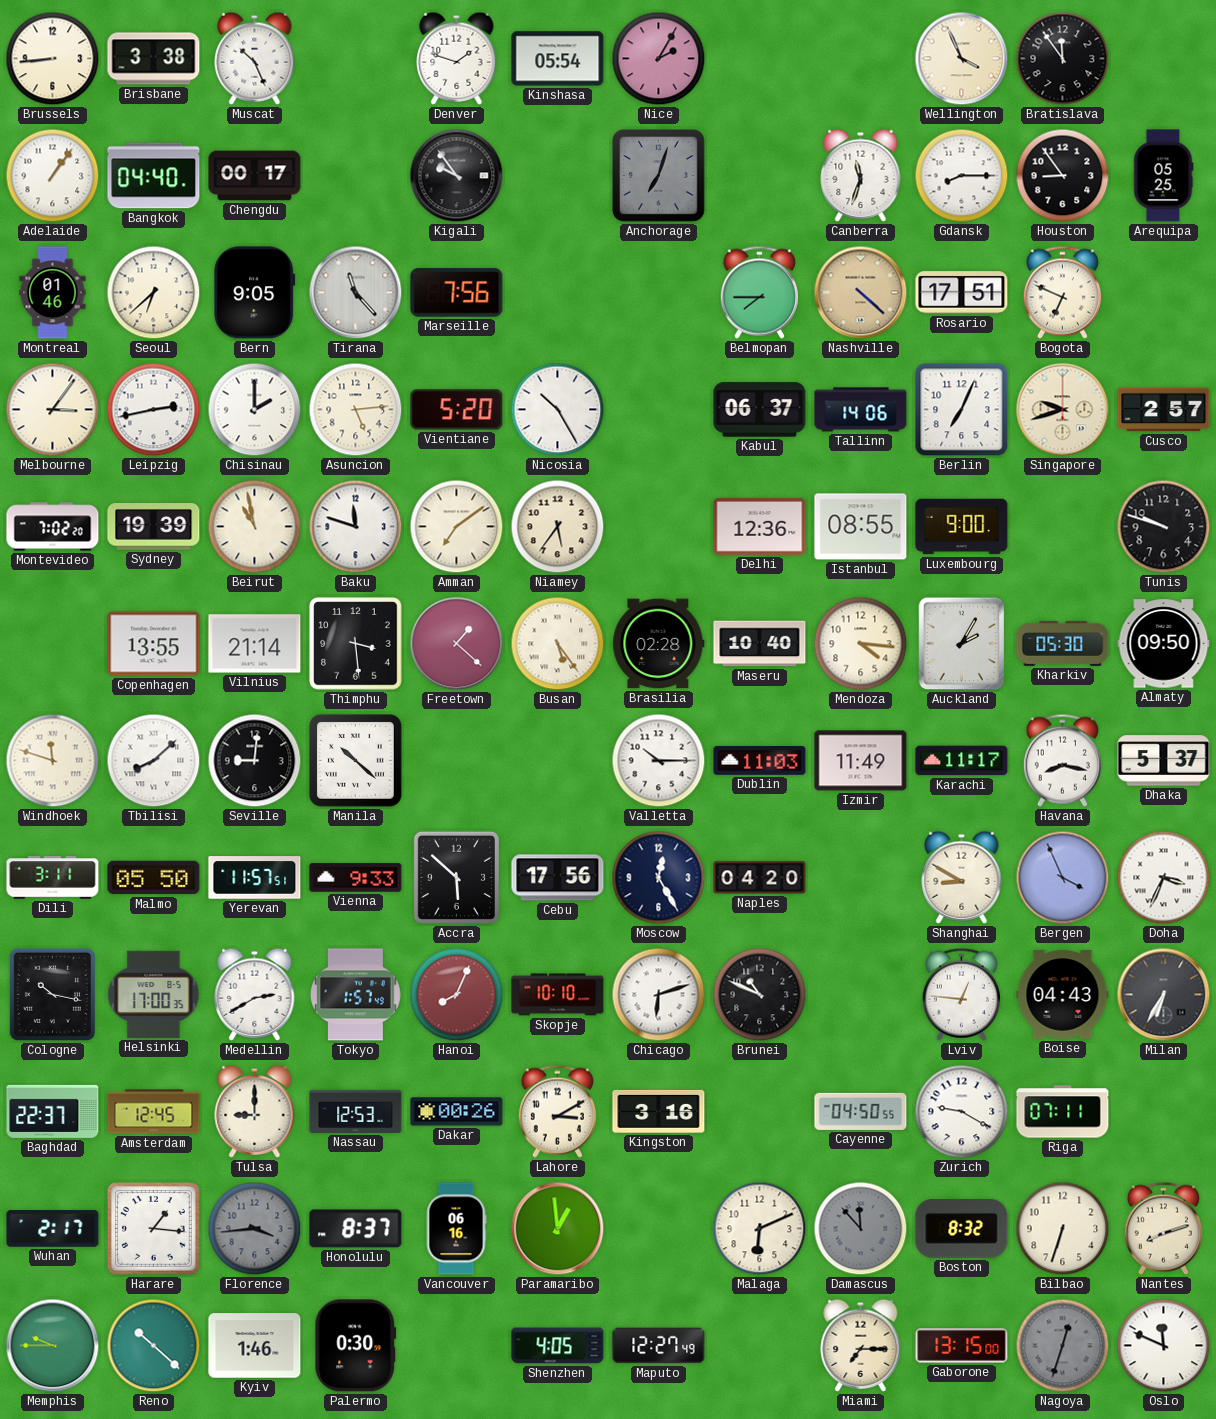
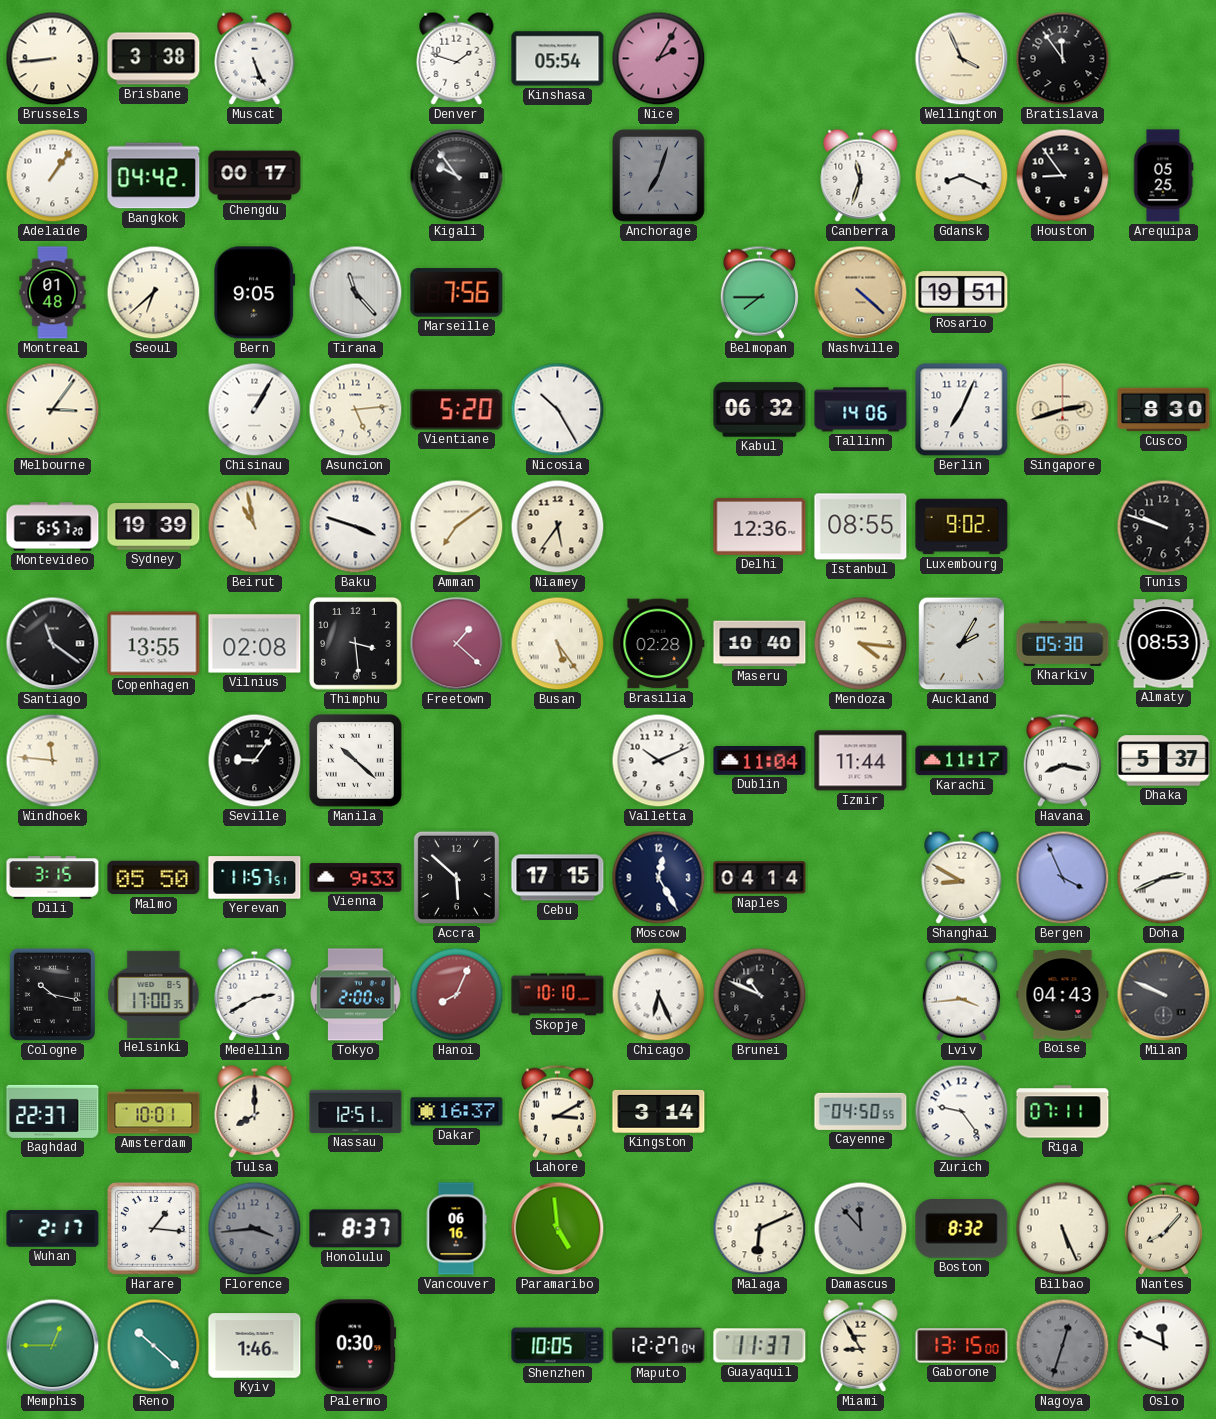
Muscat: 10:26 -> 5:26
Bangkok: 04:40 -> 04:42
Gdansk: 8:15 -> 8:19
Montreal: 01:46 -> 01:48
Rosario: 17:51 -> 19:51
Bogota: 6:49 -> none
Leipzig: 2:43 -> none
Chisinau: 2:00 -> 1:05
Kabul: 06:37 -> 06:32
Singapore: 9:42 -> 2:42
Cusco: 2:57 -> 8:30
Montevideo: 7:02 -> 6:57
Baku: 11:48 -> 3:48
Luxembourg: 9:00 -> 9:02
Santiago: none -> 11:21
Vilnius: 21:14 -> 02:08
Almaty: 09:50 -> 08:53
Windhoek: 11:48 -> 11:46
Tbilisi: 8:08 -> none
Seville: 9:01 -> 9:06
Valletta: 10:15 -> 10:11
Dublin: 11:03 -> 11:04
Izmir: 11:49 -> 11:44
Dili: 3:11 -> 3:15
Cebu: 17:56 -> 17:15
Naples: 04:20 -> 04:14
Doha: 3:34 -> 2:41
Tokyo: 1:57 -> 2:00
Chicago: 6:12 -> 6:26
Lviv: 12:46 -> 3:44
Milan: 6:35 -> 9:49
Amsterdam: 12:45 -> 10:01
Tulsa: 9:00 -> 8:00
Nassau: 12:53 -> 12:51
Dakar: 00:26 -> 16:37
Kingston: 3:16 -> 3:14
Zurich: 9:20 -> 9:24
Paramaribo: 12:59 -> 4:59
Bilbao: 6:33 -> 5:26
Nantes: 8:12 -> 8:07
Memphis: 9:45 -> 12:45
Shenzhen: 4:05 -> 10:05
Maputo: 12:27:49 -> 12:27:04
Guayaquil: none -> 11:37
Miami: 7:15 -> 8:55
